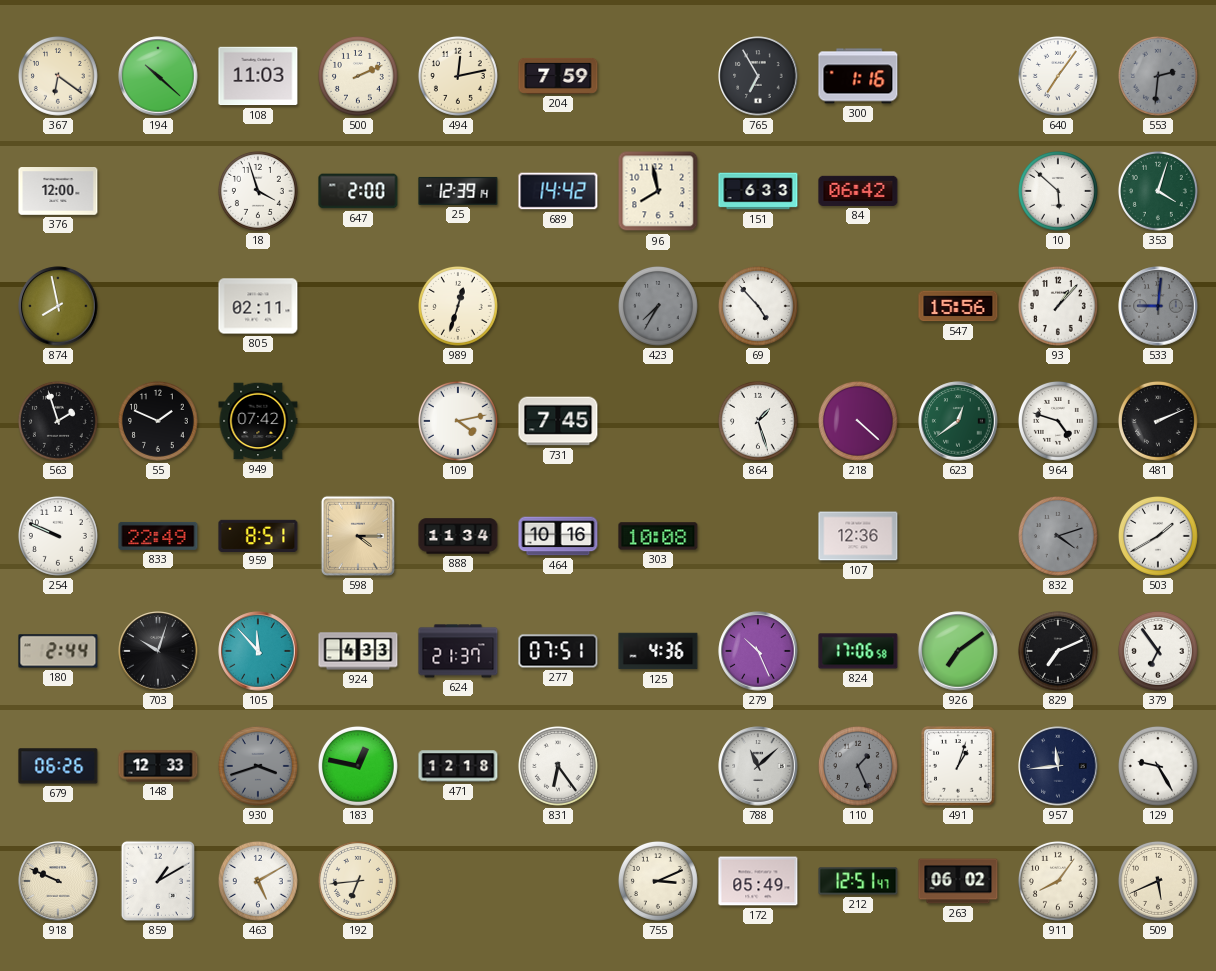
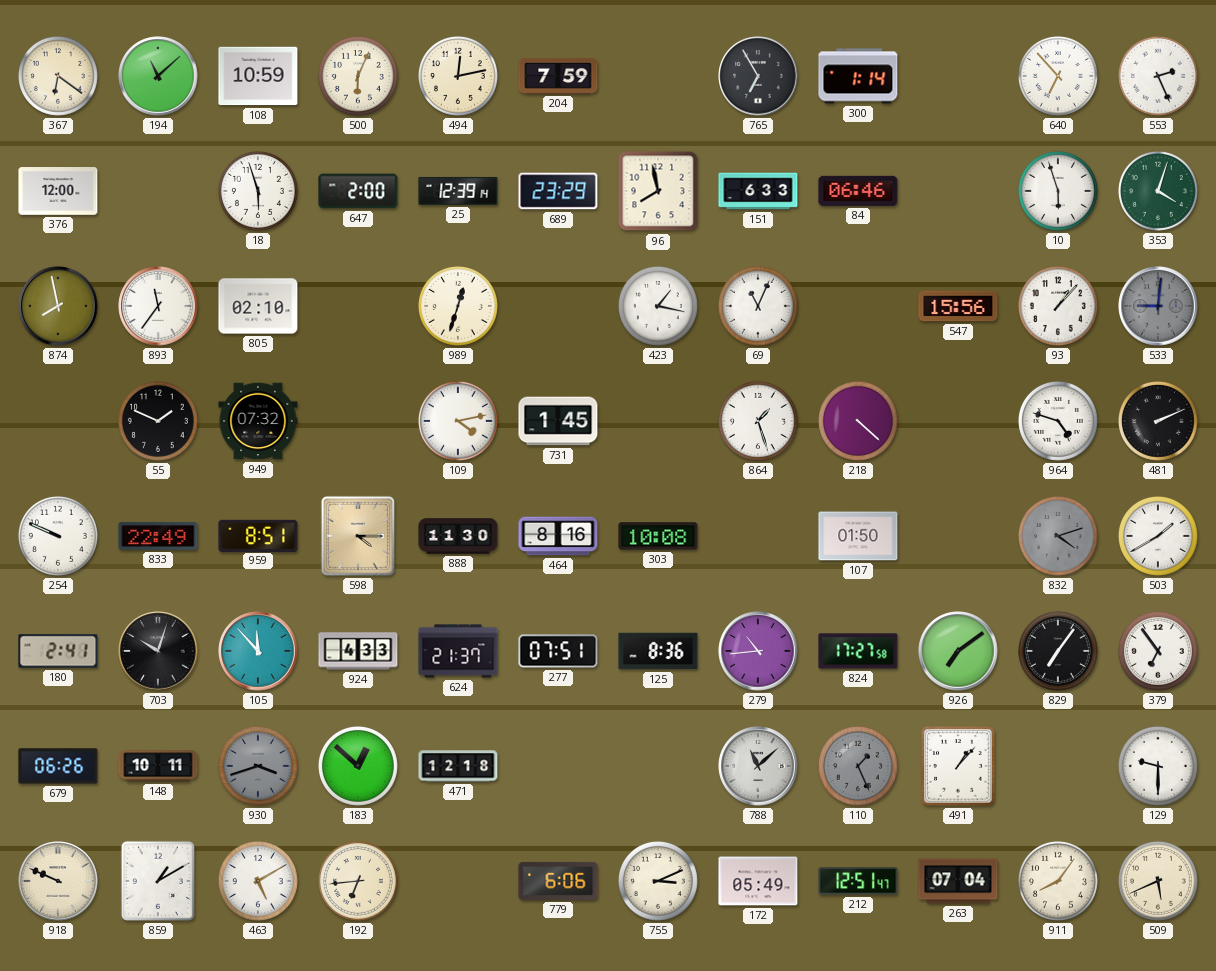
194: 10:22 -> 11:08
108: 11:03 -> 10:59
500: 2:11 -> 6:04
300: 1:16 -> 1:14
640: 7:06 -> 6:53
553: 2:31 -> 2:26
553 dial: grey -> white
18: 3:57 -> 5:57
689: 14:42 -> 23:29
84: 06:42 -> 06:46
10: 5:52 -> 5:57
893: none -> 11:36
805: 02:11 -> 02:10
423: 7:35 -> 1:17
423 dial: grey -> white
69: 4:53 -> 11:04
563: 1:57 -> none
949: 07:42 -> 07:32
731: 7:45 -> 1:45
623: 12:39 -> none
888: 11:34 -> 11:30
464: 10:16 -> 8:16
107: 12:36 -> 01:50
180: 2:44 -> 2:41
125: 4:36 -> 8:36
279: 10:26 -> 10:44
824: 17:06 -> 17:27
829: 7:11 -> 7:06
148: 12:33 -> 10:11
183: 12:47 -> 12:52
831: 6:24 -> none
491: 1:03 -> 1:07
957: 11:44 -> none
129: 9:25 -> 9:30
779: none -> 6:06
263: 06:02 -> 07:04
